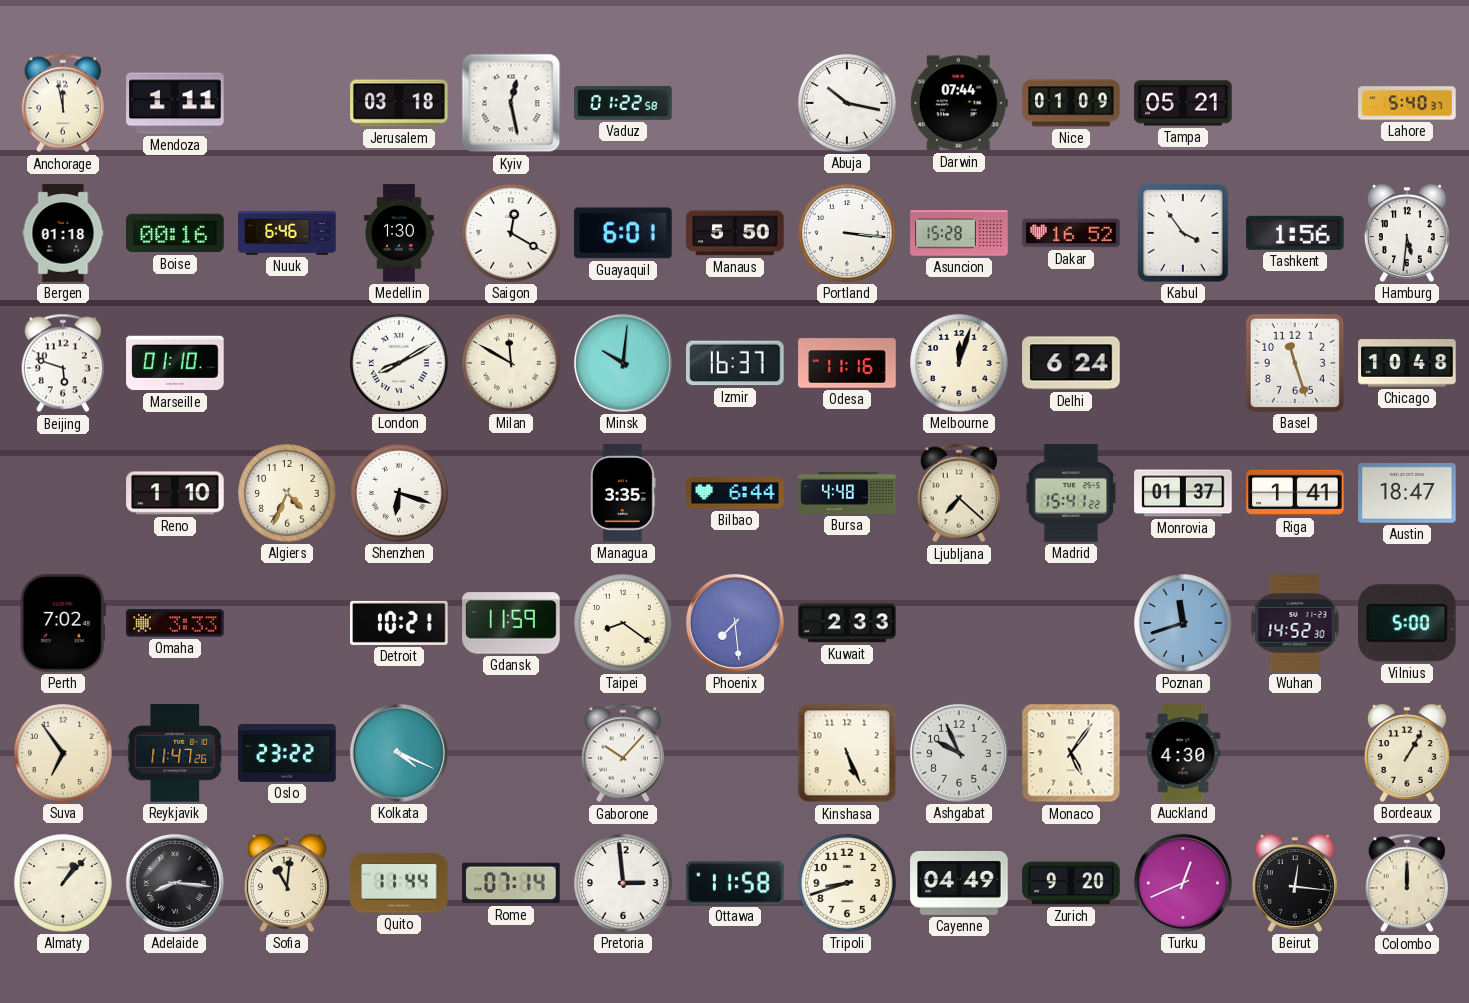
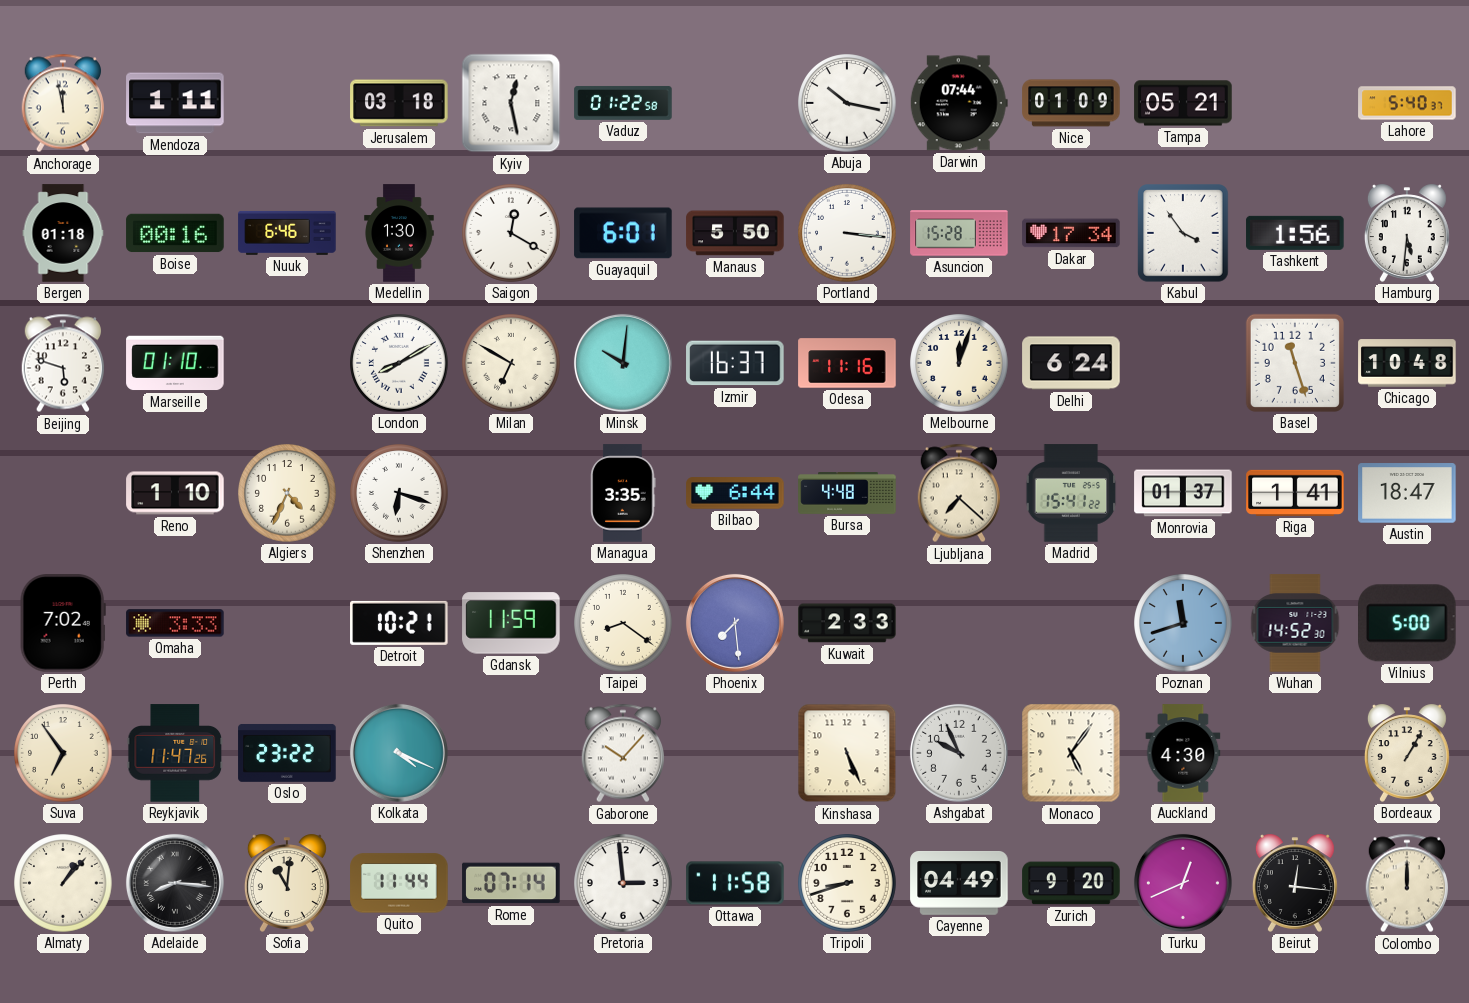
Dakar: 16:52 -> 17:34
Milan: 11:50 -> 6:50
